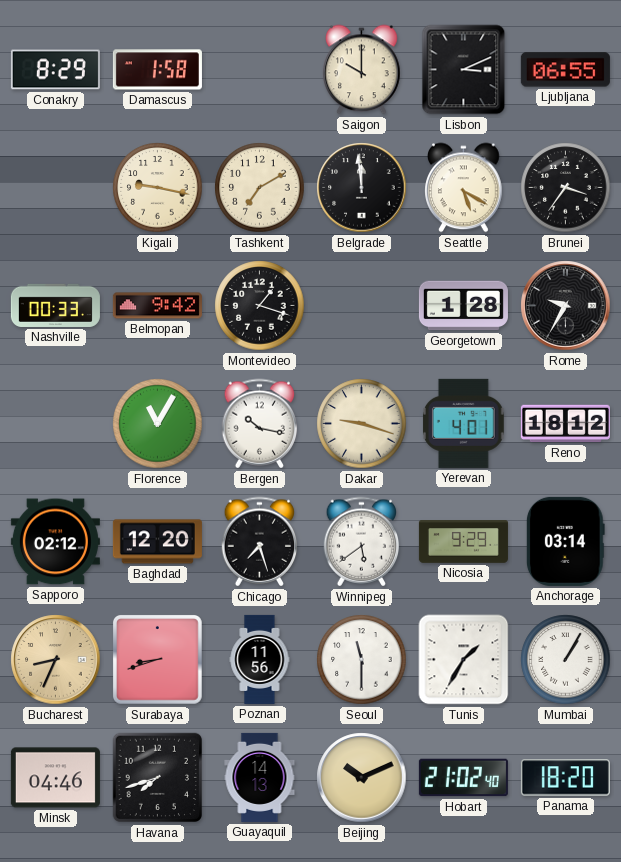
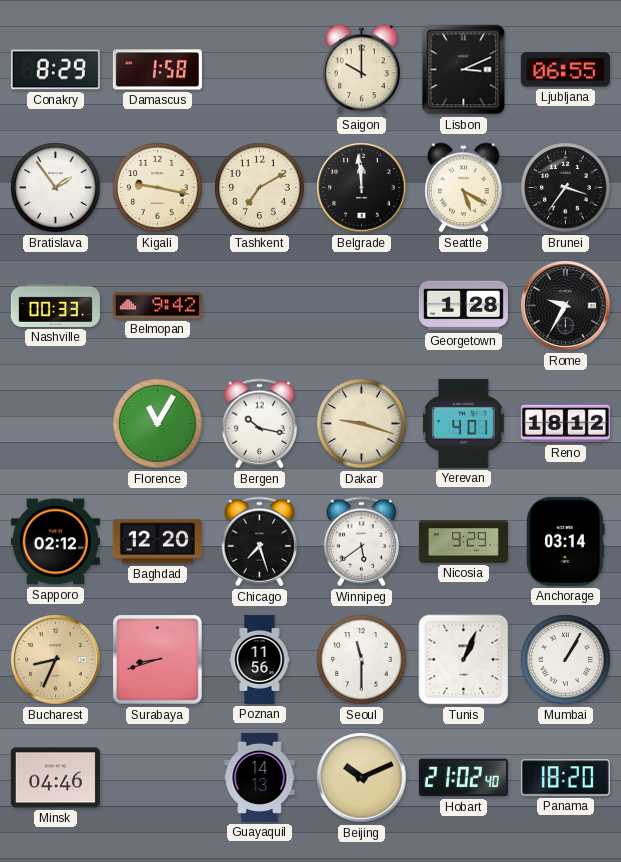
Bratislava: none -> 1:54
Montevideo: 1:18 -> none
Tunis: 1:35 -> 1:04
Havana: 7:42 -> none
